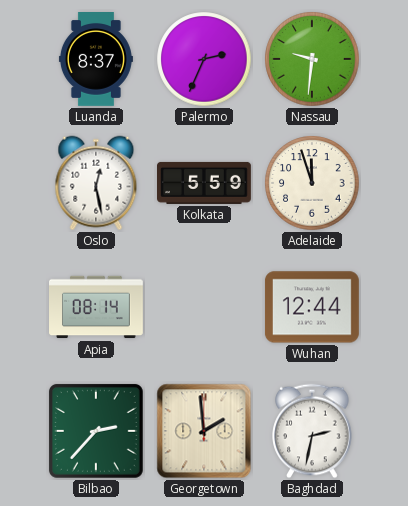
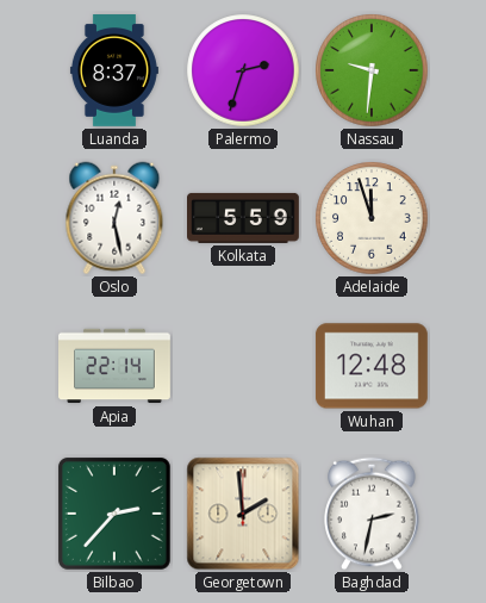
Palermo: 2:34 -> 2:33
Apia: 08:14 -> 22:14
Wuhan: 12:44 -> 12:48
